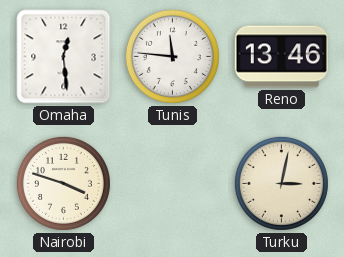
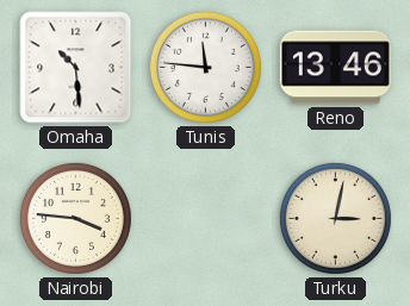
Omaha: 12:29 -> 10:29
Nairobi: 3:48 -> 3:46
